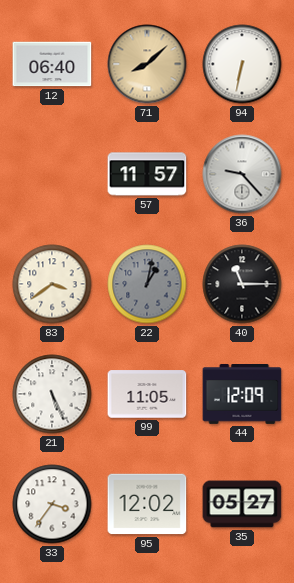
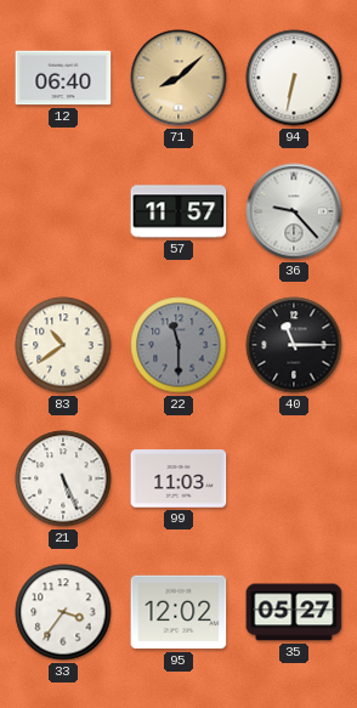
83: 3:39 -> 10:39
22: 1:02 -> 11:30
99: 11:05 -> 11:03
44: 12:09 -> none
